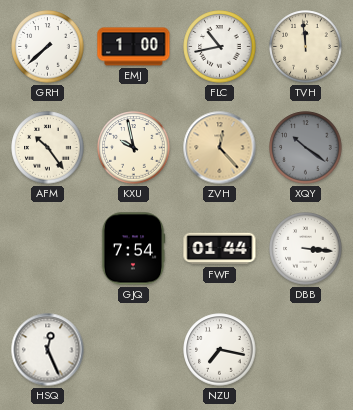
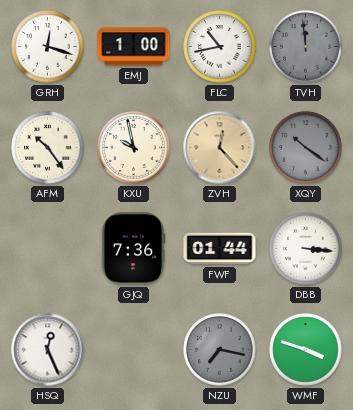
GRH: 7:38 -> 12:18
TVH dial: cream -> grey
GJQ: 7:54 -> 7:36
NZU dial: white -> grey
WMF: none -> 3:48
